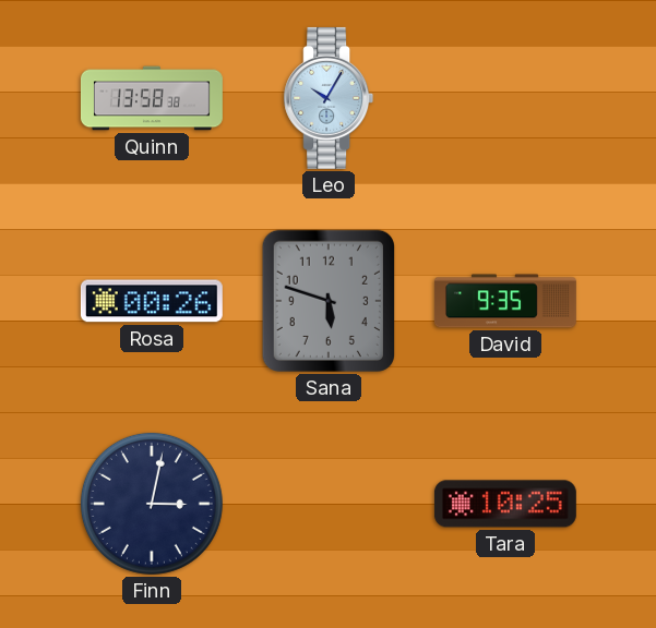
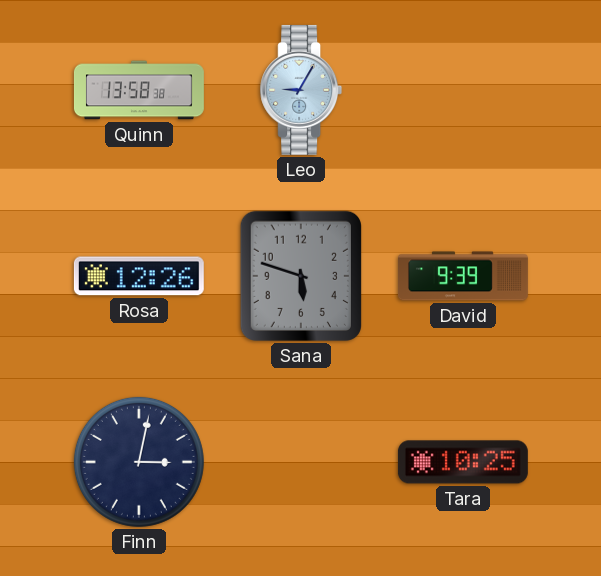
Leo: 10:05 -> 9:05
Rosa: 00:26 -> 12:26
David: 9:35 -> 9:39
